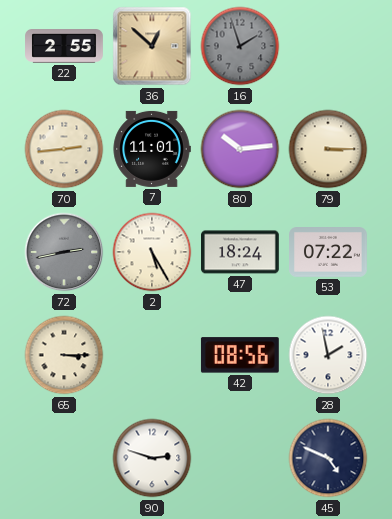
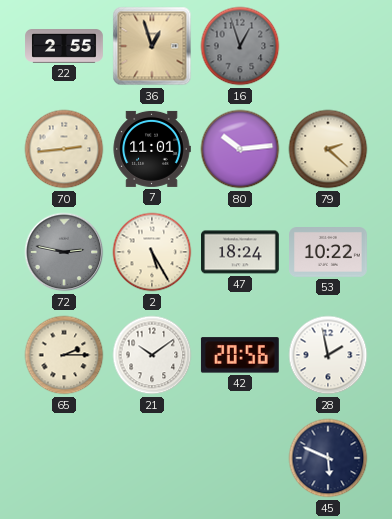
36: 12:52 -> 12:57
16: 1:57 -> 12:57
79: 3:15 -> 2:22
72: 2:43 -> 2:47
53: 07:22 -> 10:22
65: 3:15 -> 2:15
21: none -> 10:09
42: 08:56 -> 20:56
90: 2:48 -> none
45: 4:49 -> 5:49
